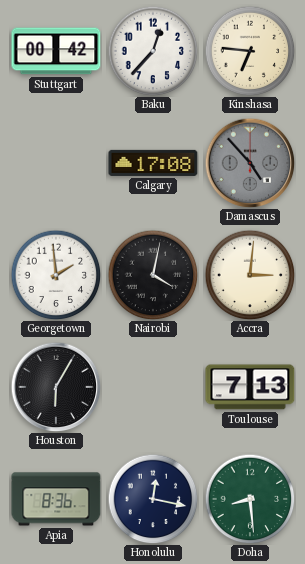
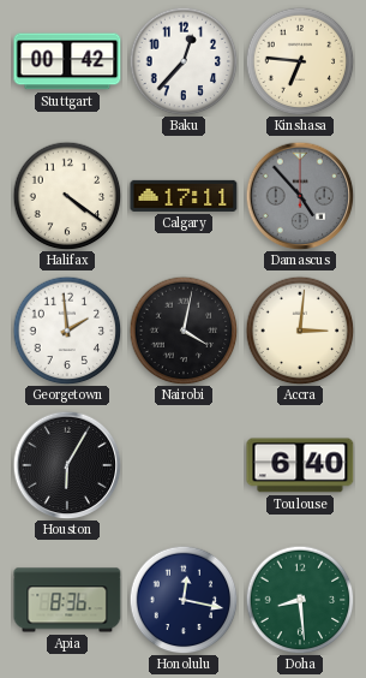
Halifax: none -> 4:21
Calgary: 17:08 -> 17:11
Toulouse: 7:13 -> 6:40
